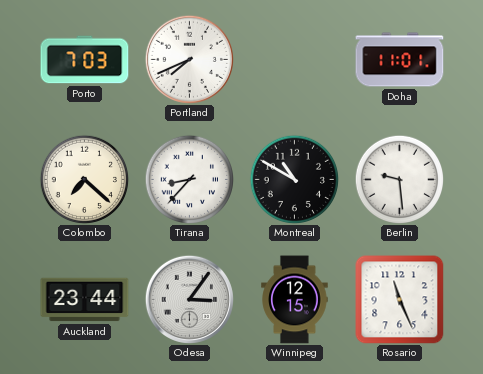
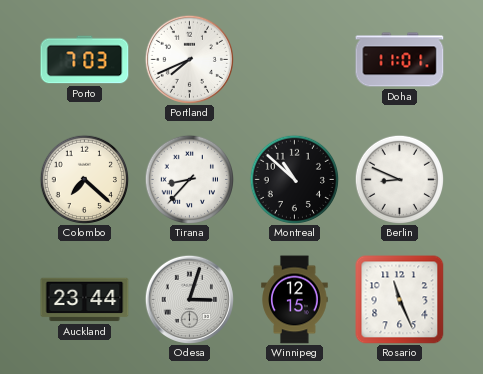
Montreal: 10:50 -> 10:52
Berlin: 9:29 -> 8:49
Odesa: 3:06 -> 3:03
